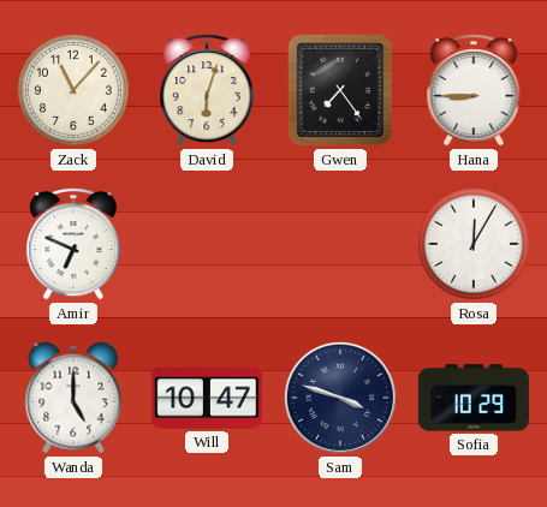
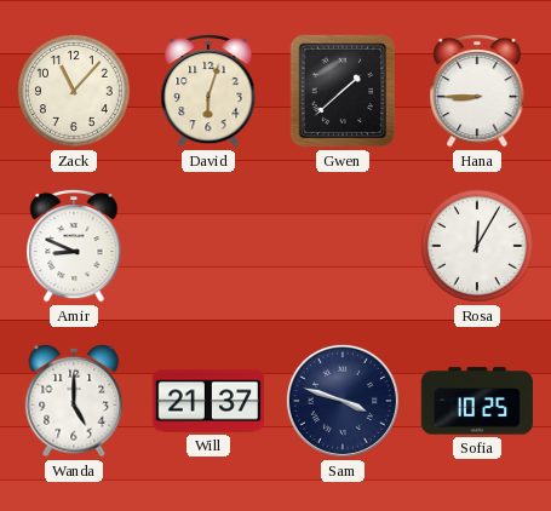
Gwen: 7:24 -> 1:38
Amir: 6:49 -> 8:49
Will: 10:47 -> 21:37
Sofia: 10:29 -> 10:25
